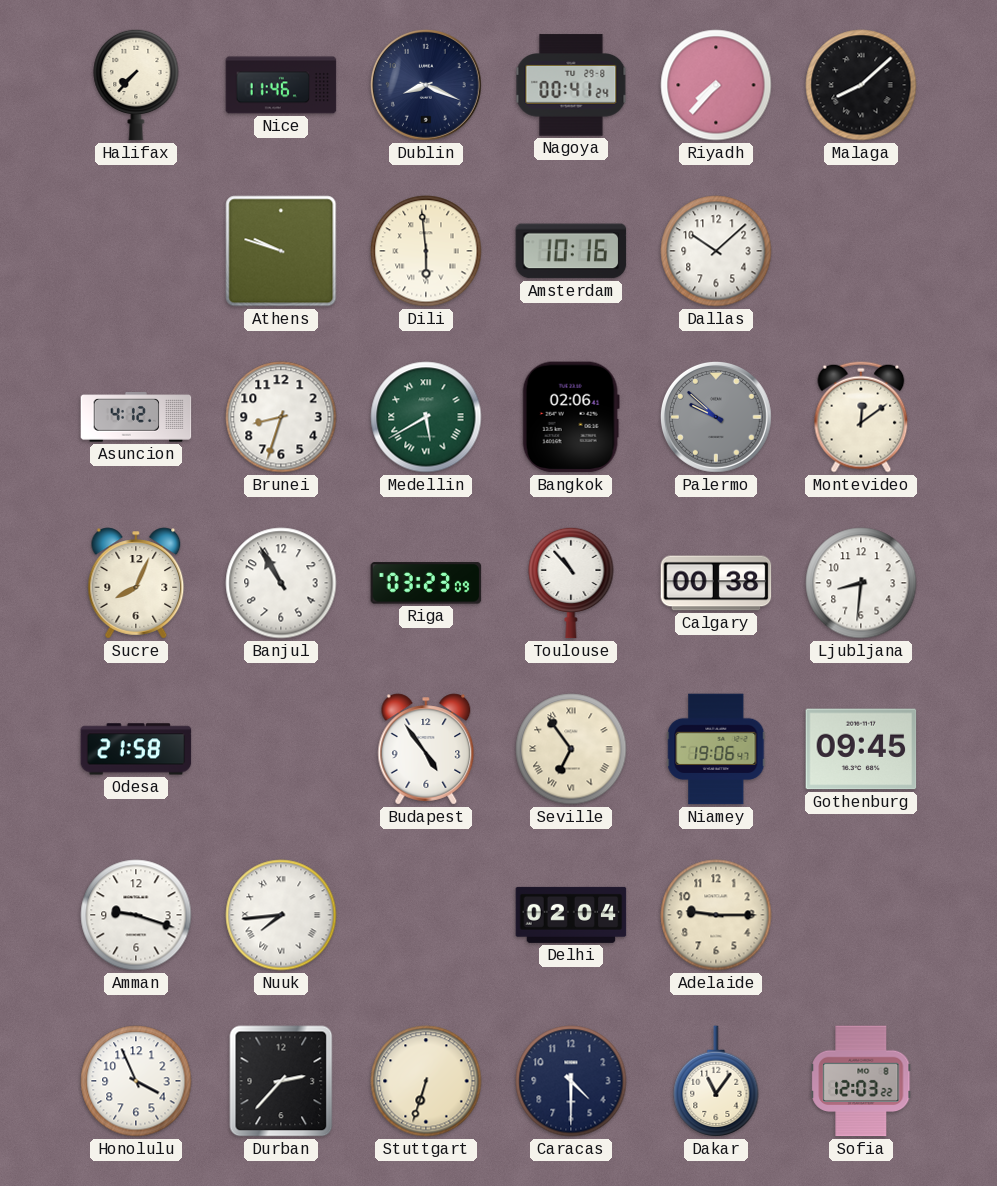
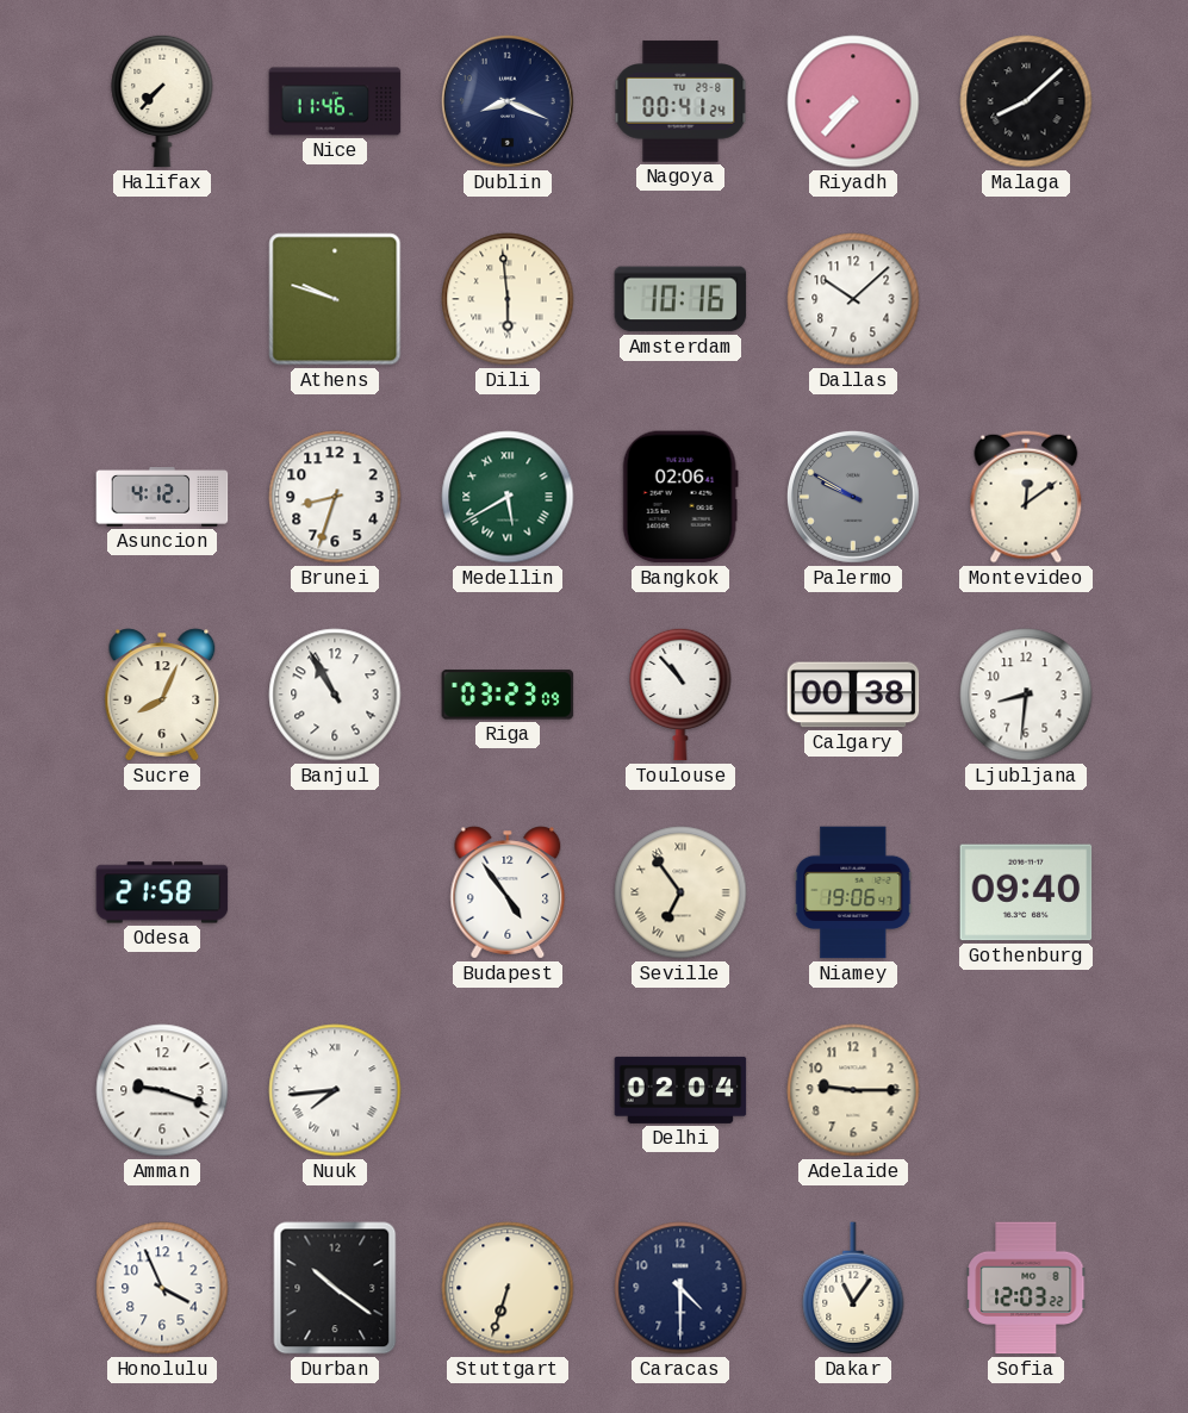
Palermo: 9:52 -> 9:50
Gothenburg: 09:45 -> 09:40
Durban: 2:37 -> 10:21
